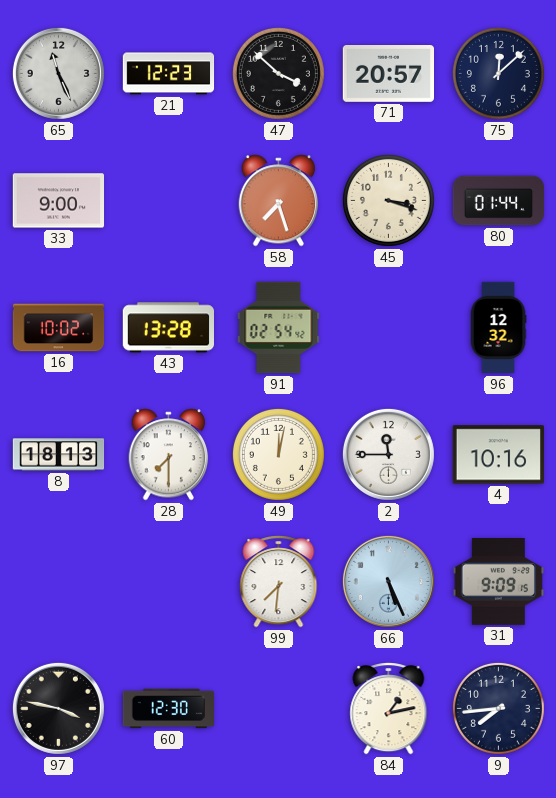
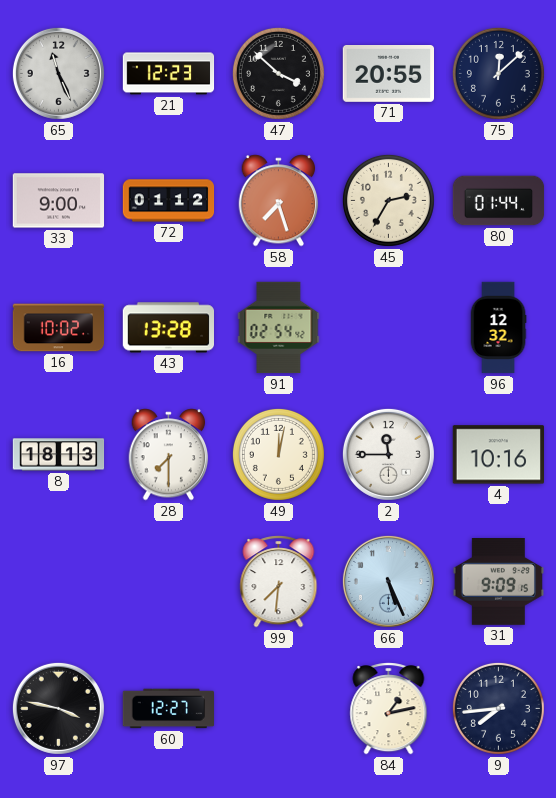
71: 20:57 -> 20:55
72: none -> 01:12
45: 3:18 -> 2:35
60: 12:30 -> 12:27
